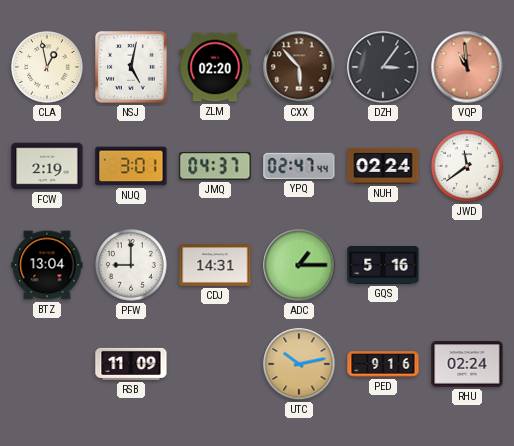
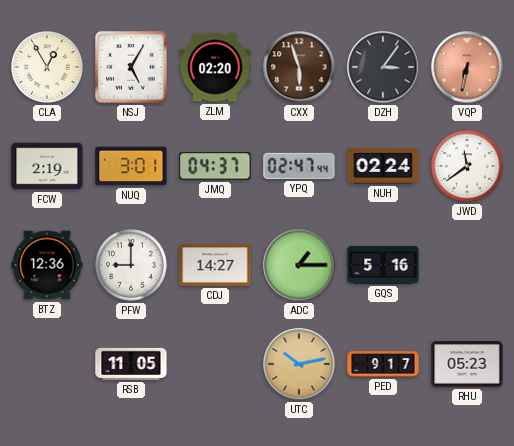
CLA: 12:58 -> 12:55
NSJ: 5:02 -> 5:05
CXX: 5:53 -> 5:57
VQP: 10:59 -> 6:32
BTZ: 13:04 -> 12:36
CDJ: 14:31 -> 14:27
RSB: 11:09 -> 11:05
PED: 9:16 -> 9:17
RHU: 02:24 -> 05:23
